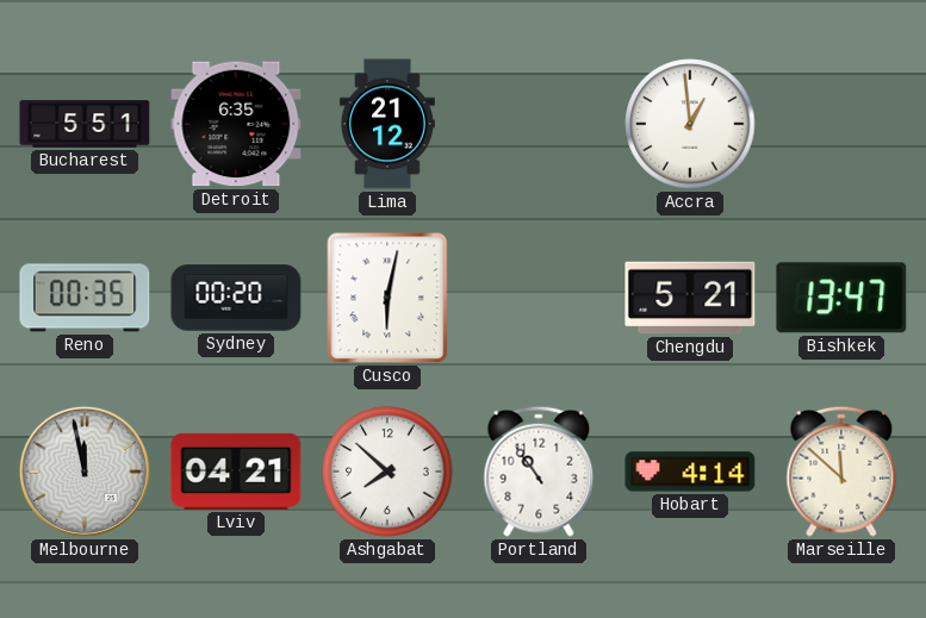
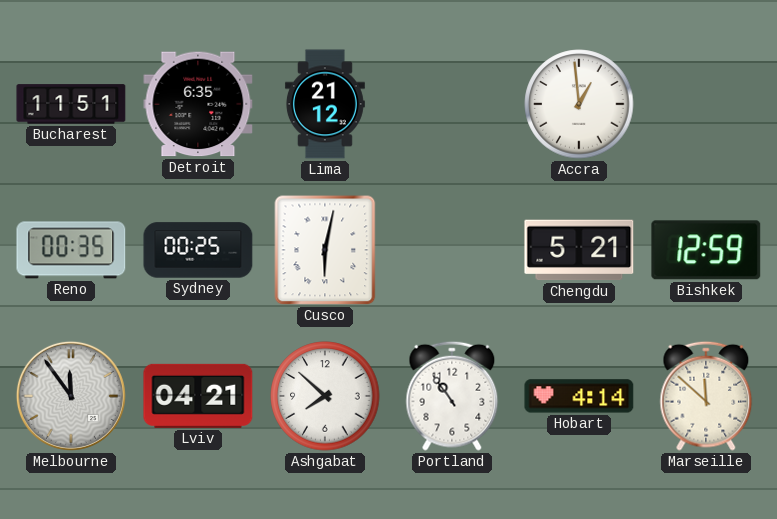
Bucharest: 5:51 -> 11:51
Sydney: 00:20 -> 00:25
Bishkek: 13:47 -> 12:59
Melbourne: 11:58 -> 11:54
